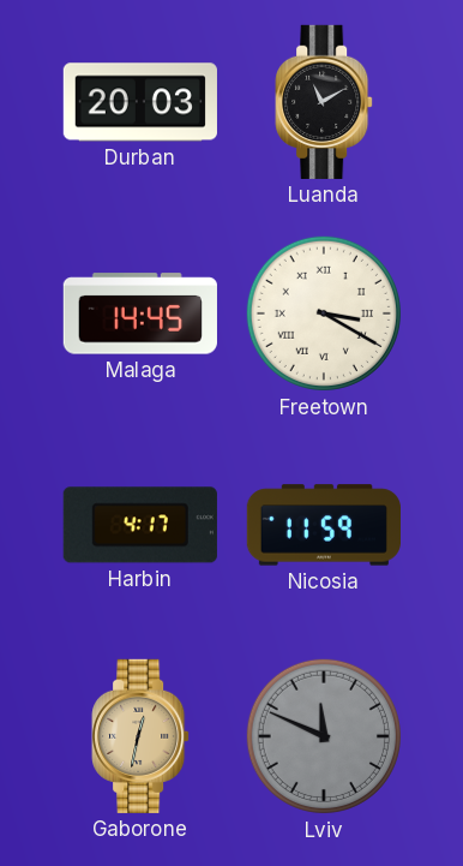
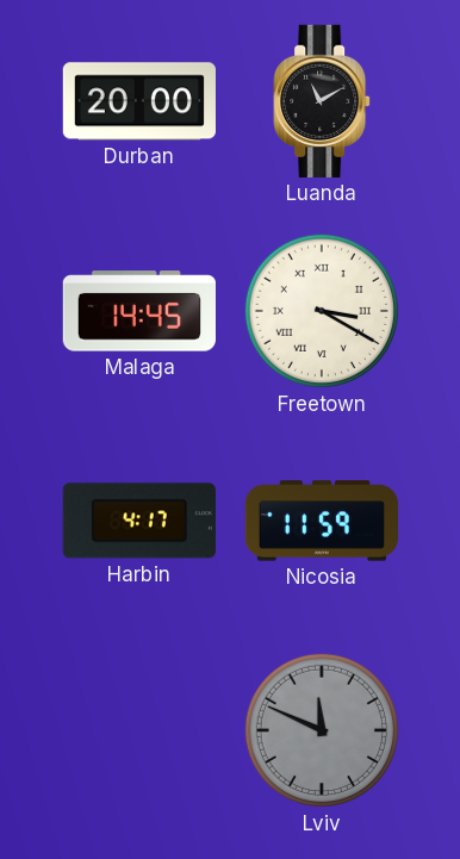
Durban: 20:03 -> 20:00
Gaborone: 12:32 -> none
